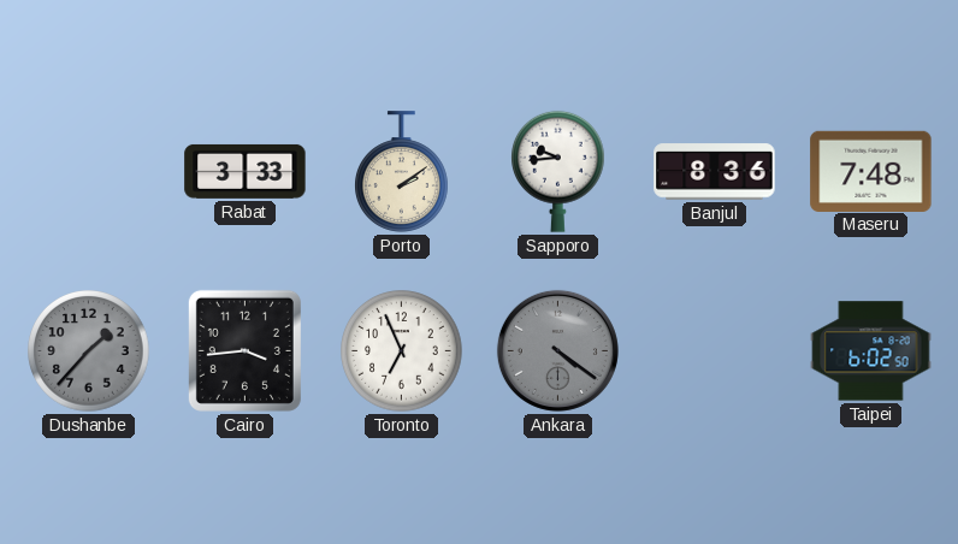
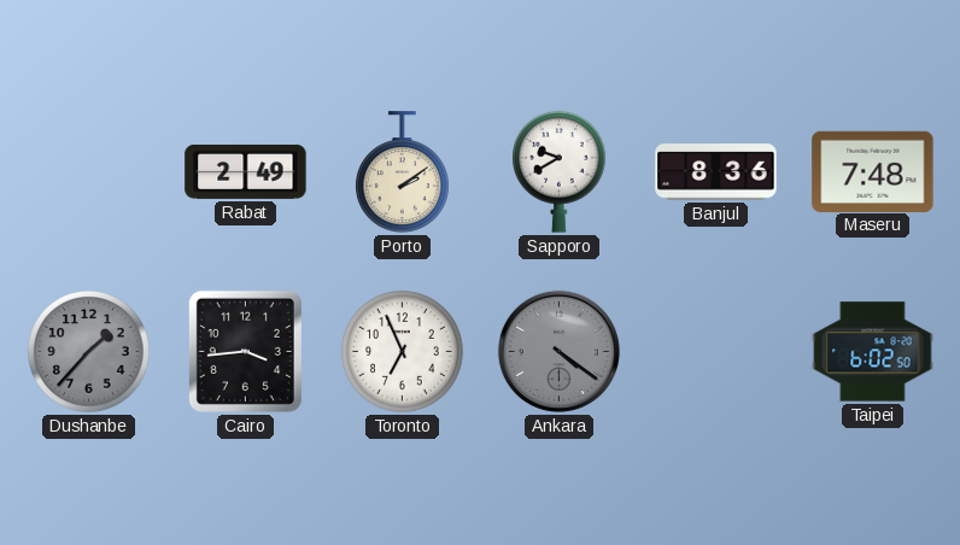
Rabat: 3:33 -> 2:49
Sapporo: 9:44 -> 9:40
